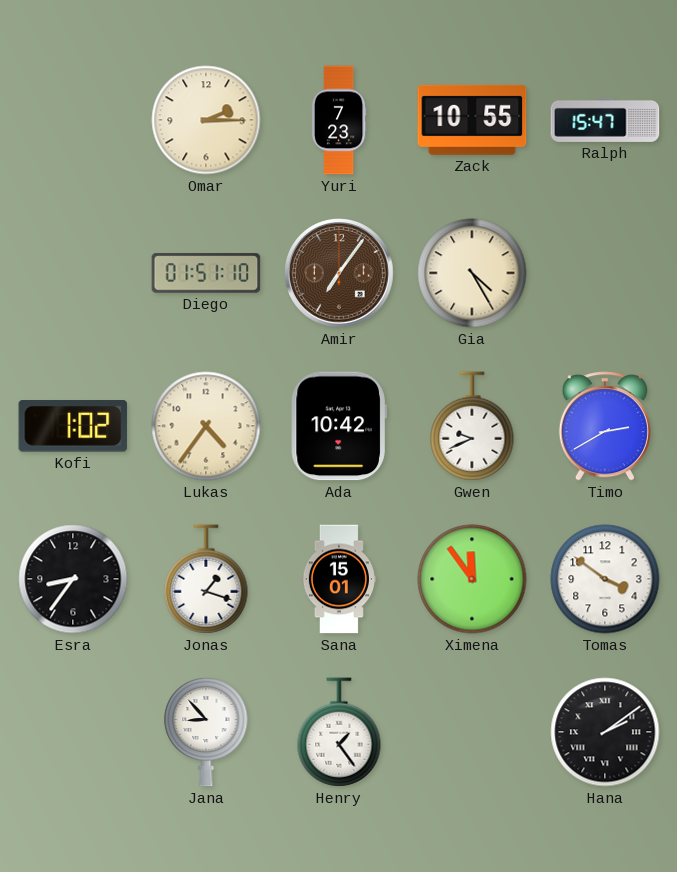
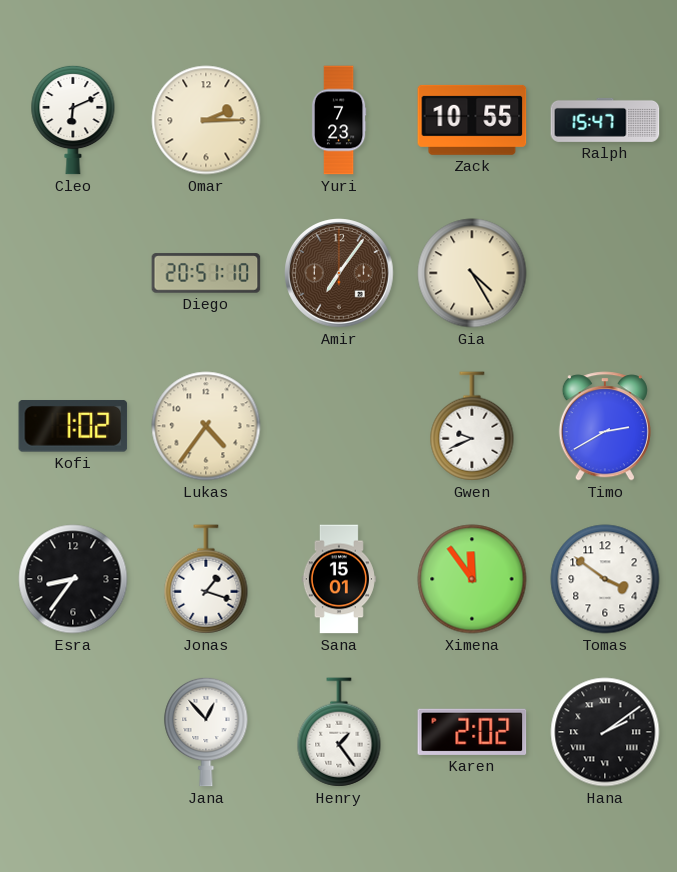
Cleo: none -> 6:11
Diego: 01:51 -> 20:51
Ada: 10:42 -> none
Jana: 8:53 -> 12:53
Karen: none -> 2:02
